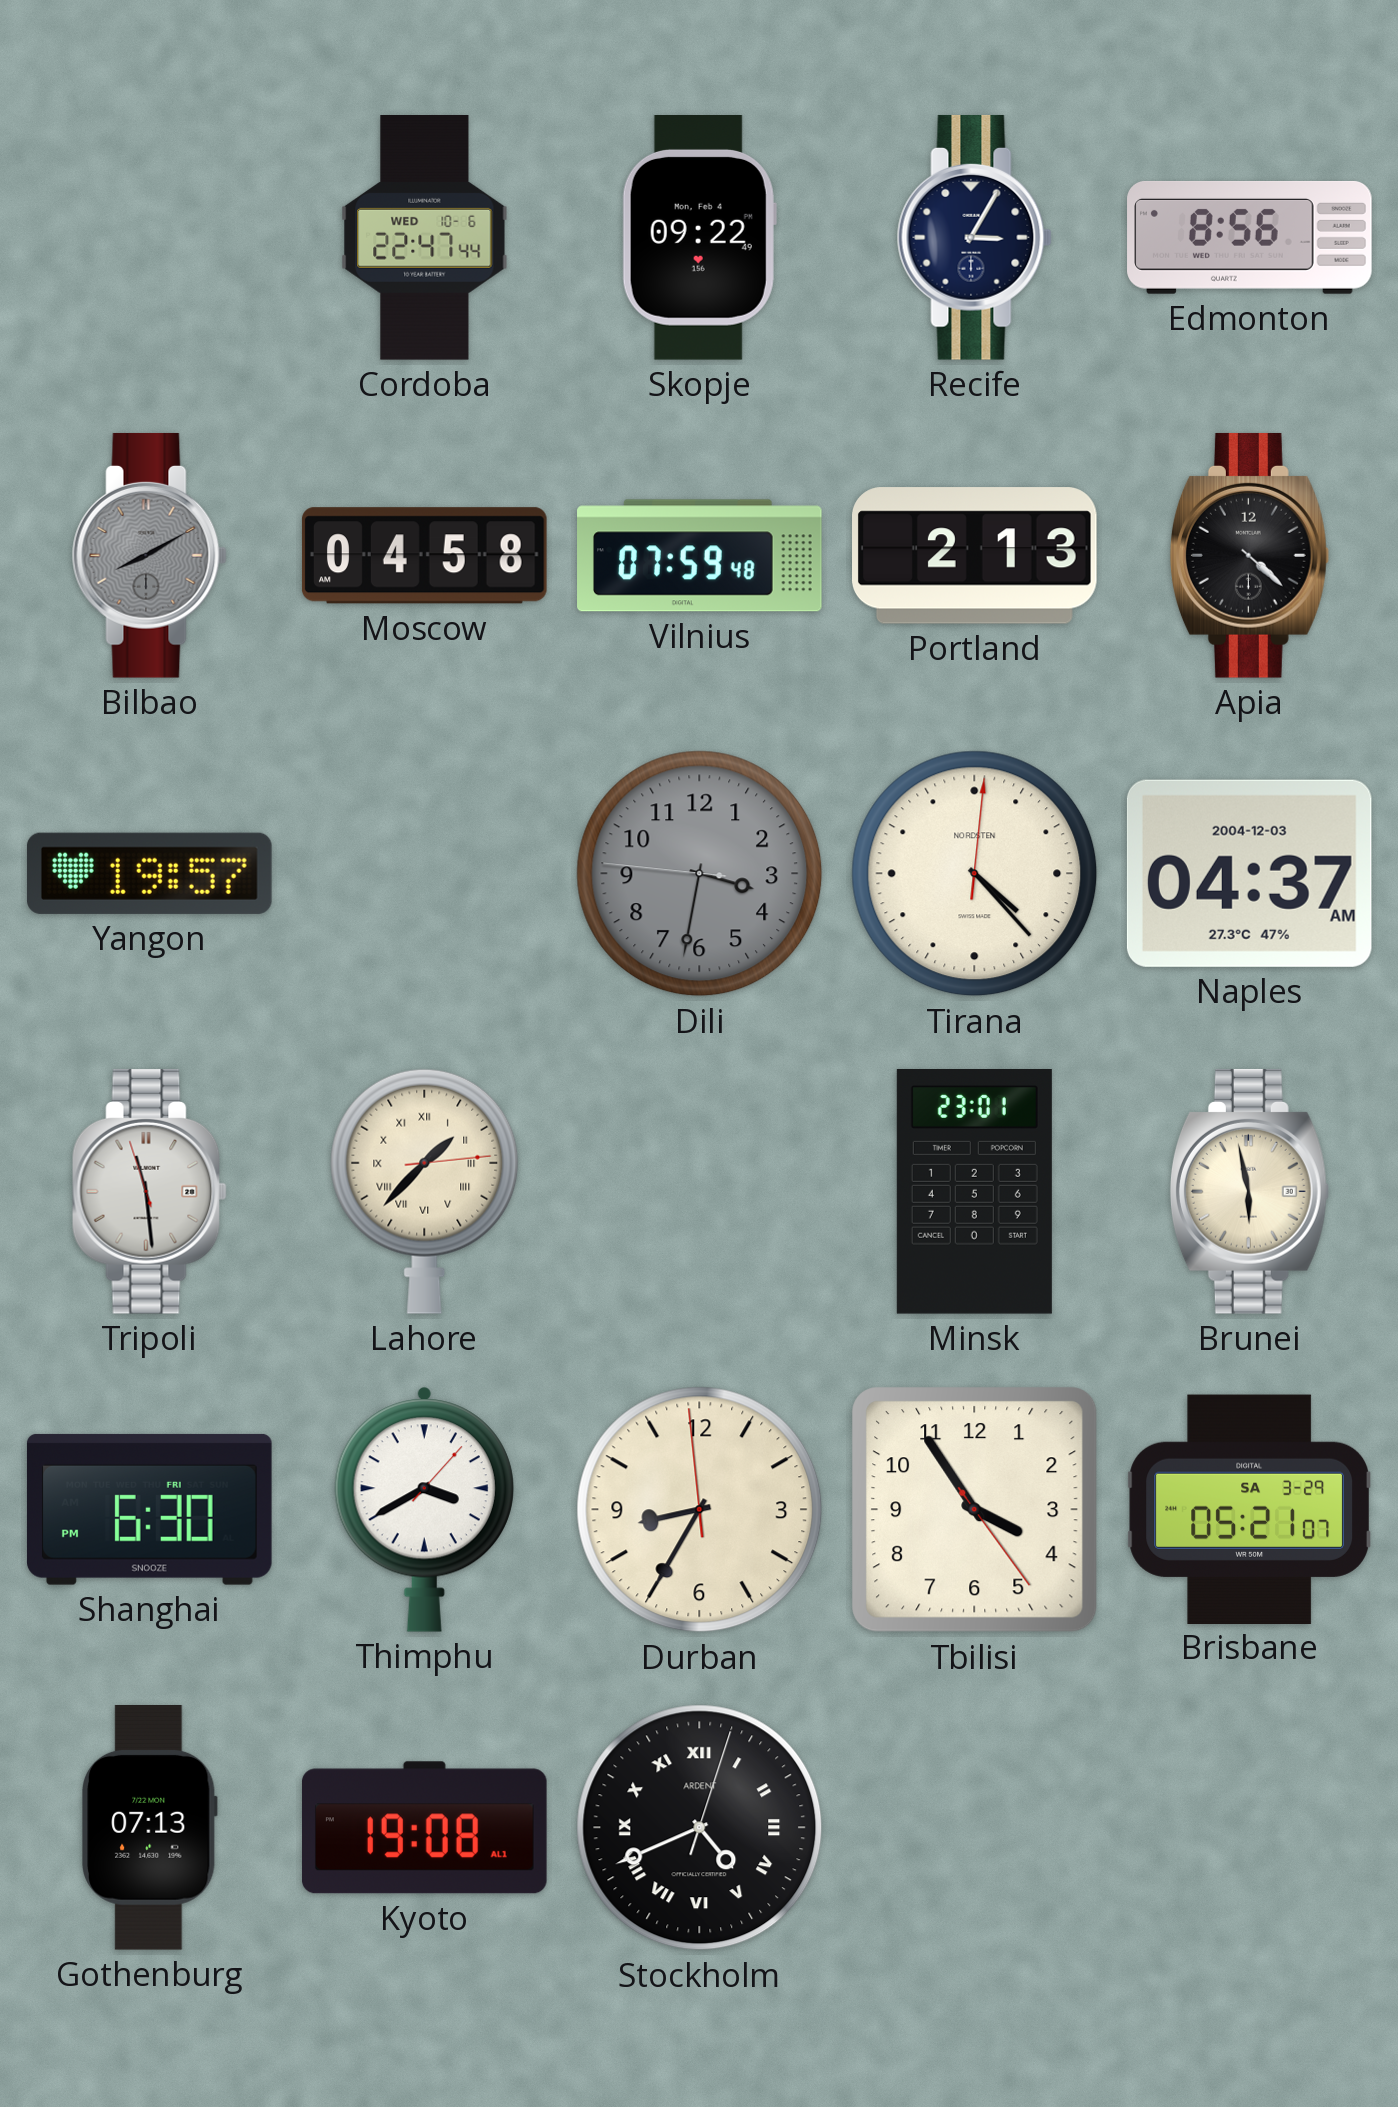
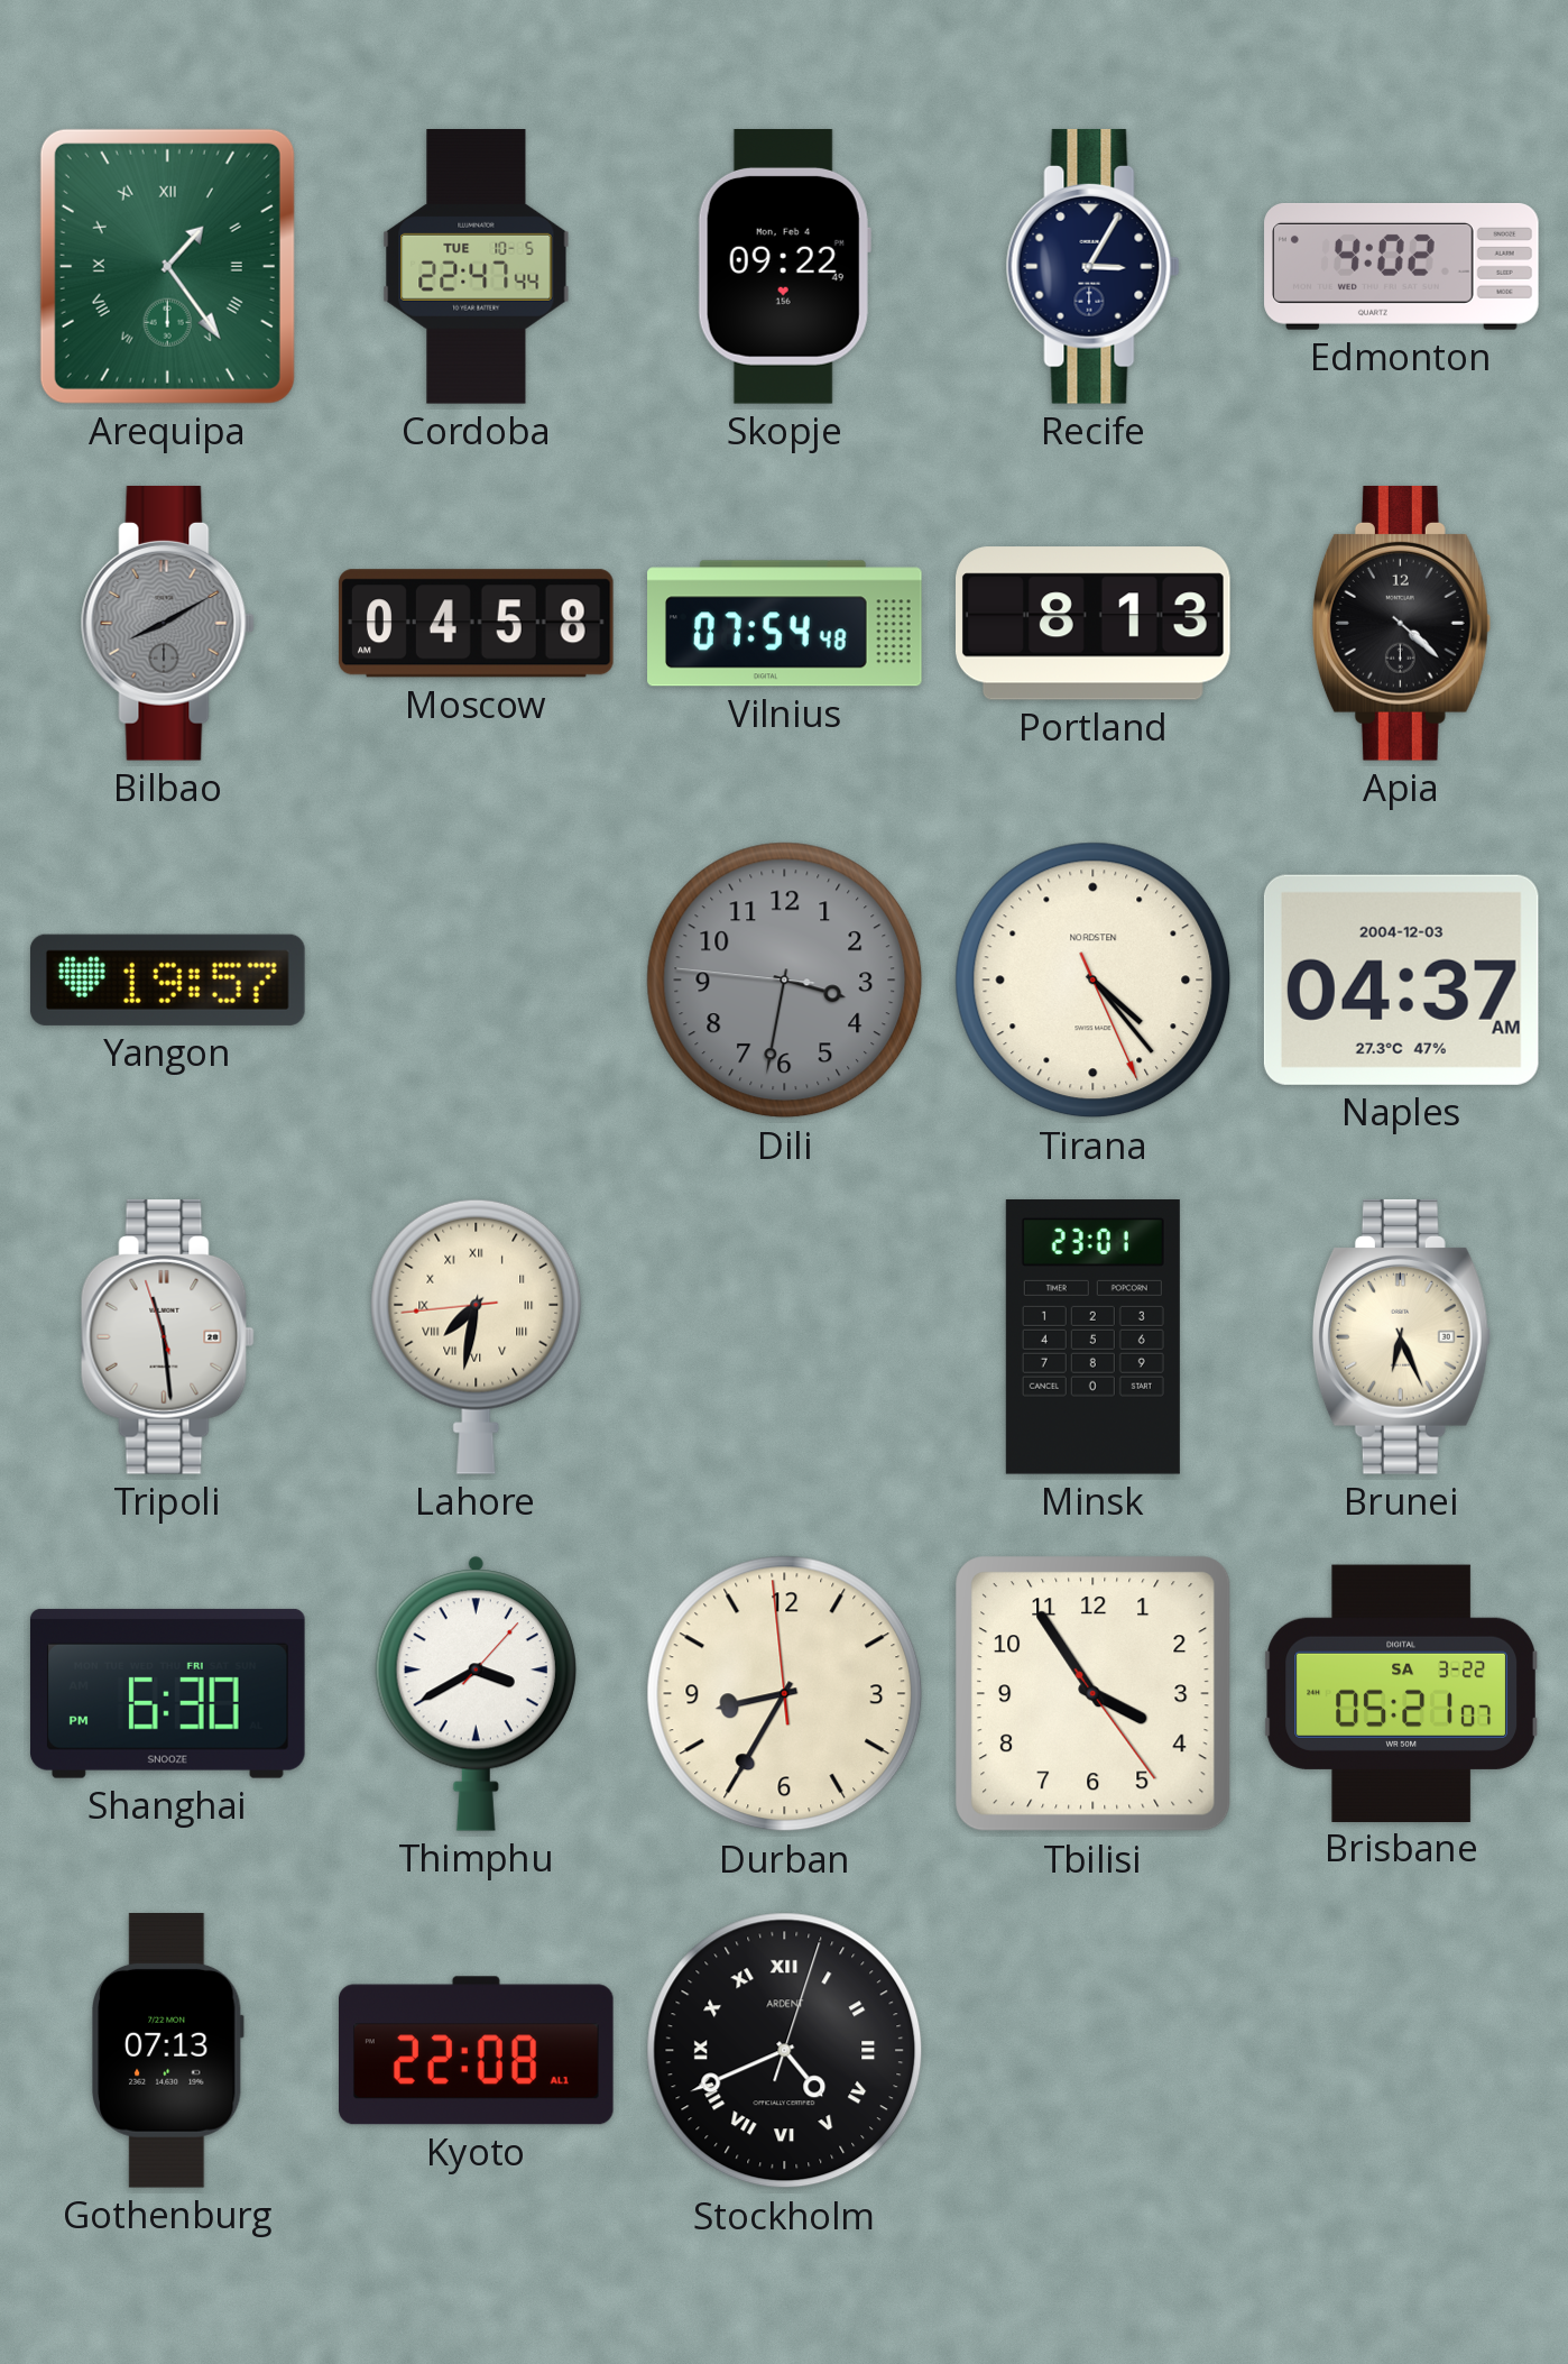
Arequipa: none -> 1:24
Cordoba date: WED 10-6 -> TUE 10-5
Edmonton: 8:56 -> 4:02
Vilnius: 07:59 -> 07:54
Portland: 2:13 -> 8:13
Tirana: 4:23:01 -> 4:23:26
Lahore: 1:37 -> 7:31
Brunei: 5:58 -> 6:26
Brisbane date: SA 3-29 -> SA 3-22
Kyoto: 19:08 -> 22:08
